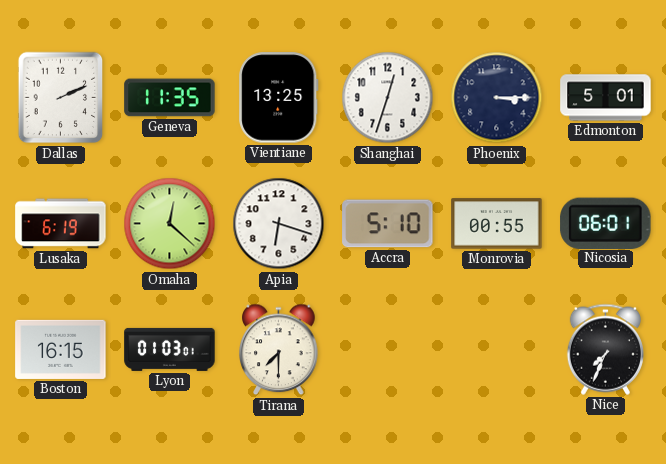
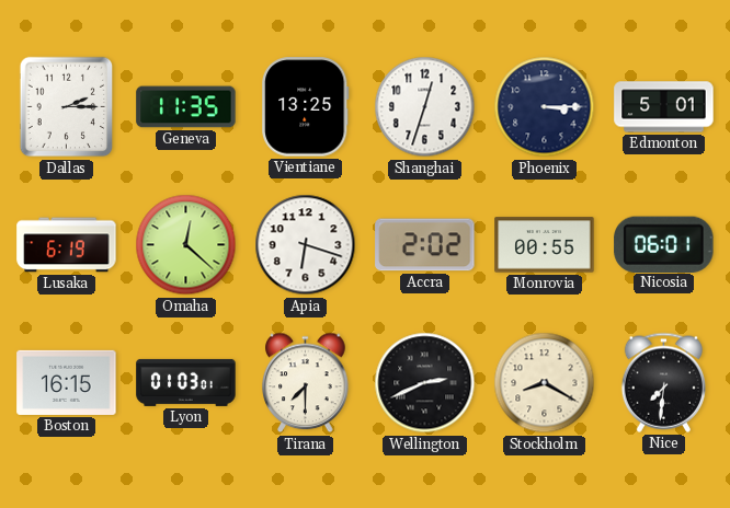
Dallas: 2:11 -> 2:15
Accra: 5:10 -> 2:02
Wellington: none -> 2:41
Stockholm: none -> 8:20
Nice: 7:34 -> 7:31
